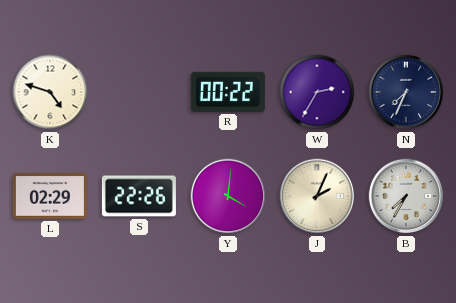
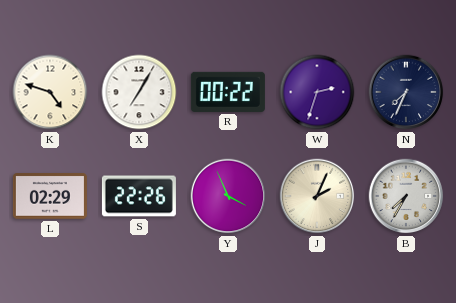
X: none -> 7:05
W: 2:35 -> 2:33
Y: 4:01 -> 3:56
